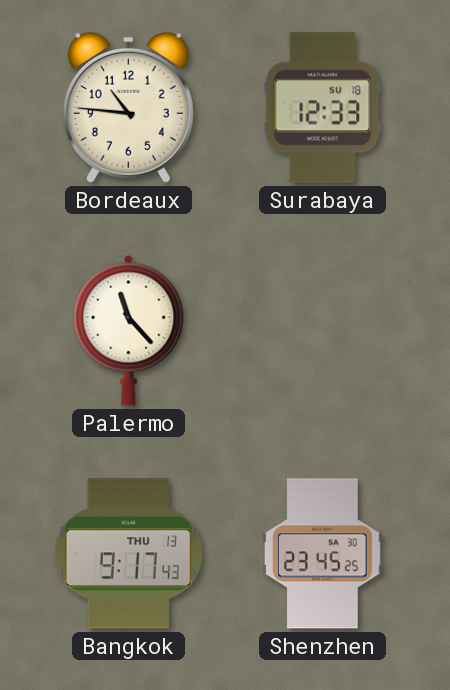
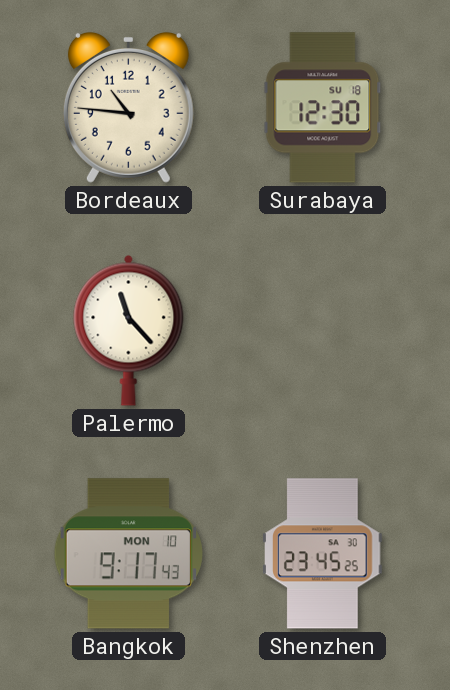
Surabaya: 12:33 -> 12:30
Bangkok date: THU 13 -> MON 10
